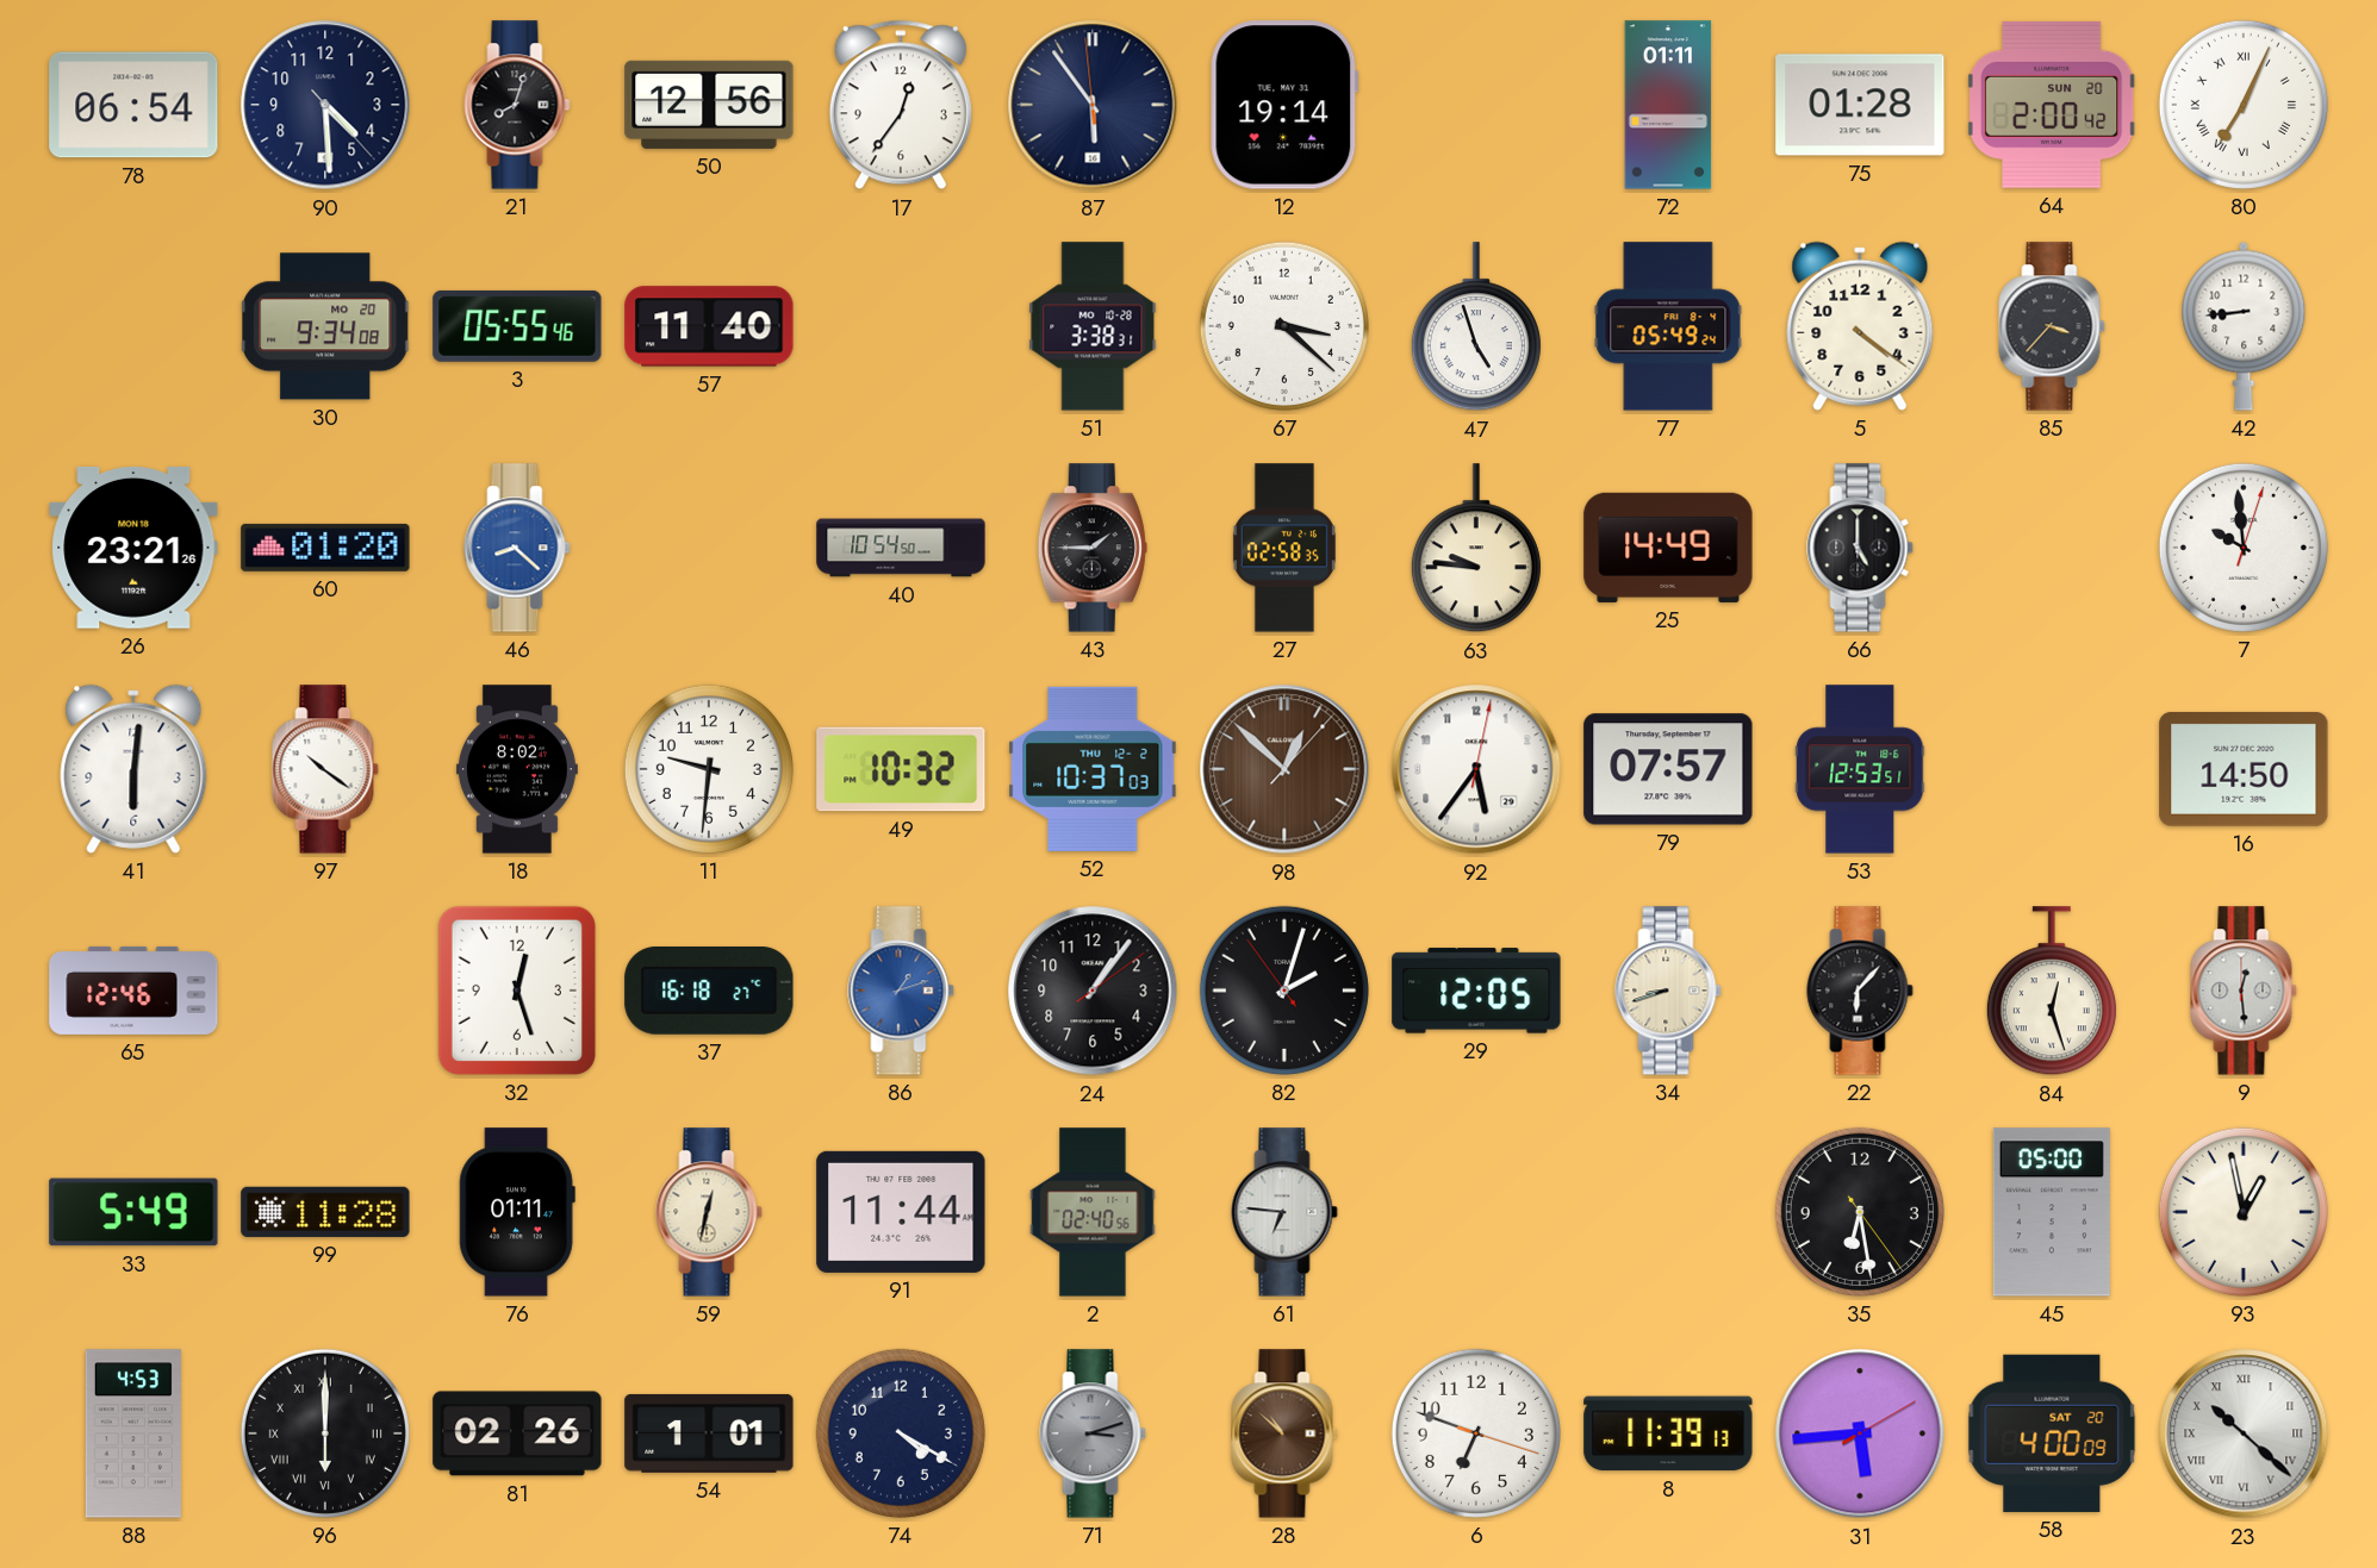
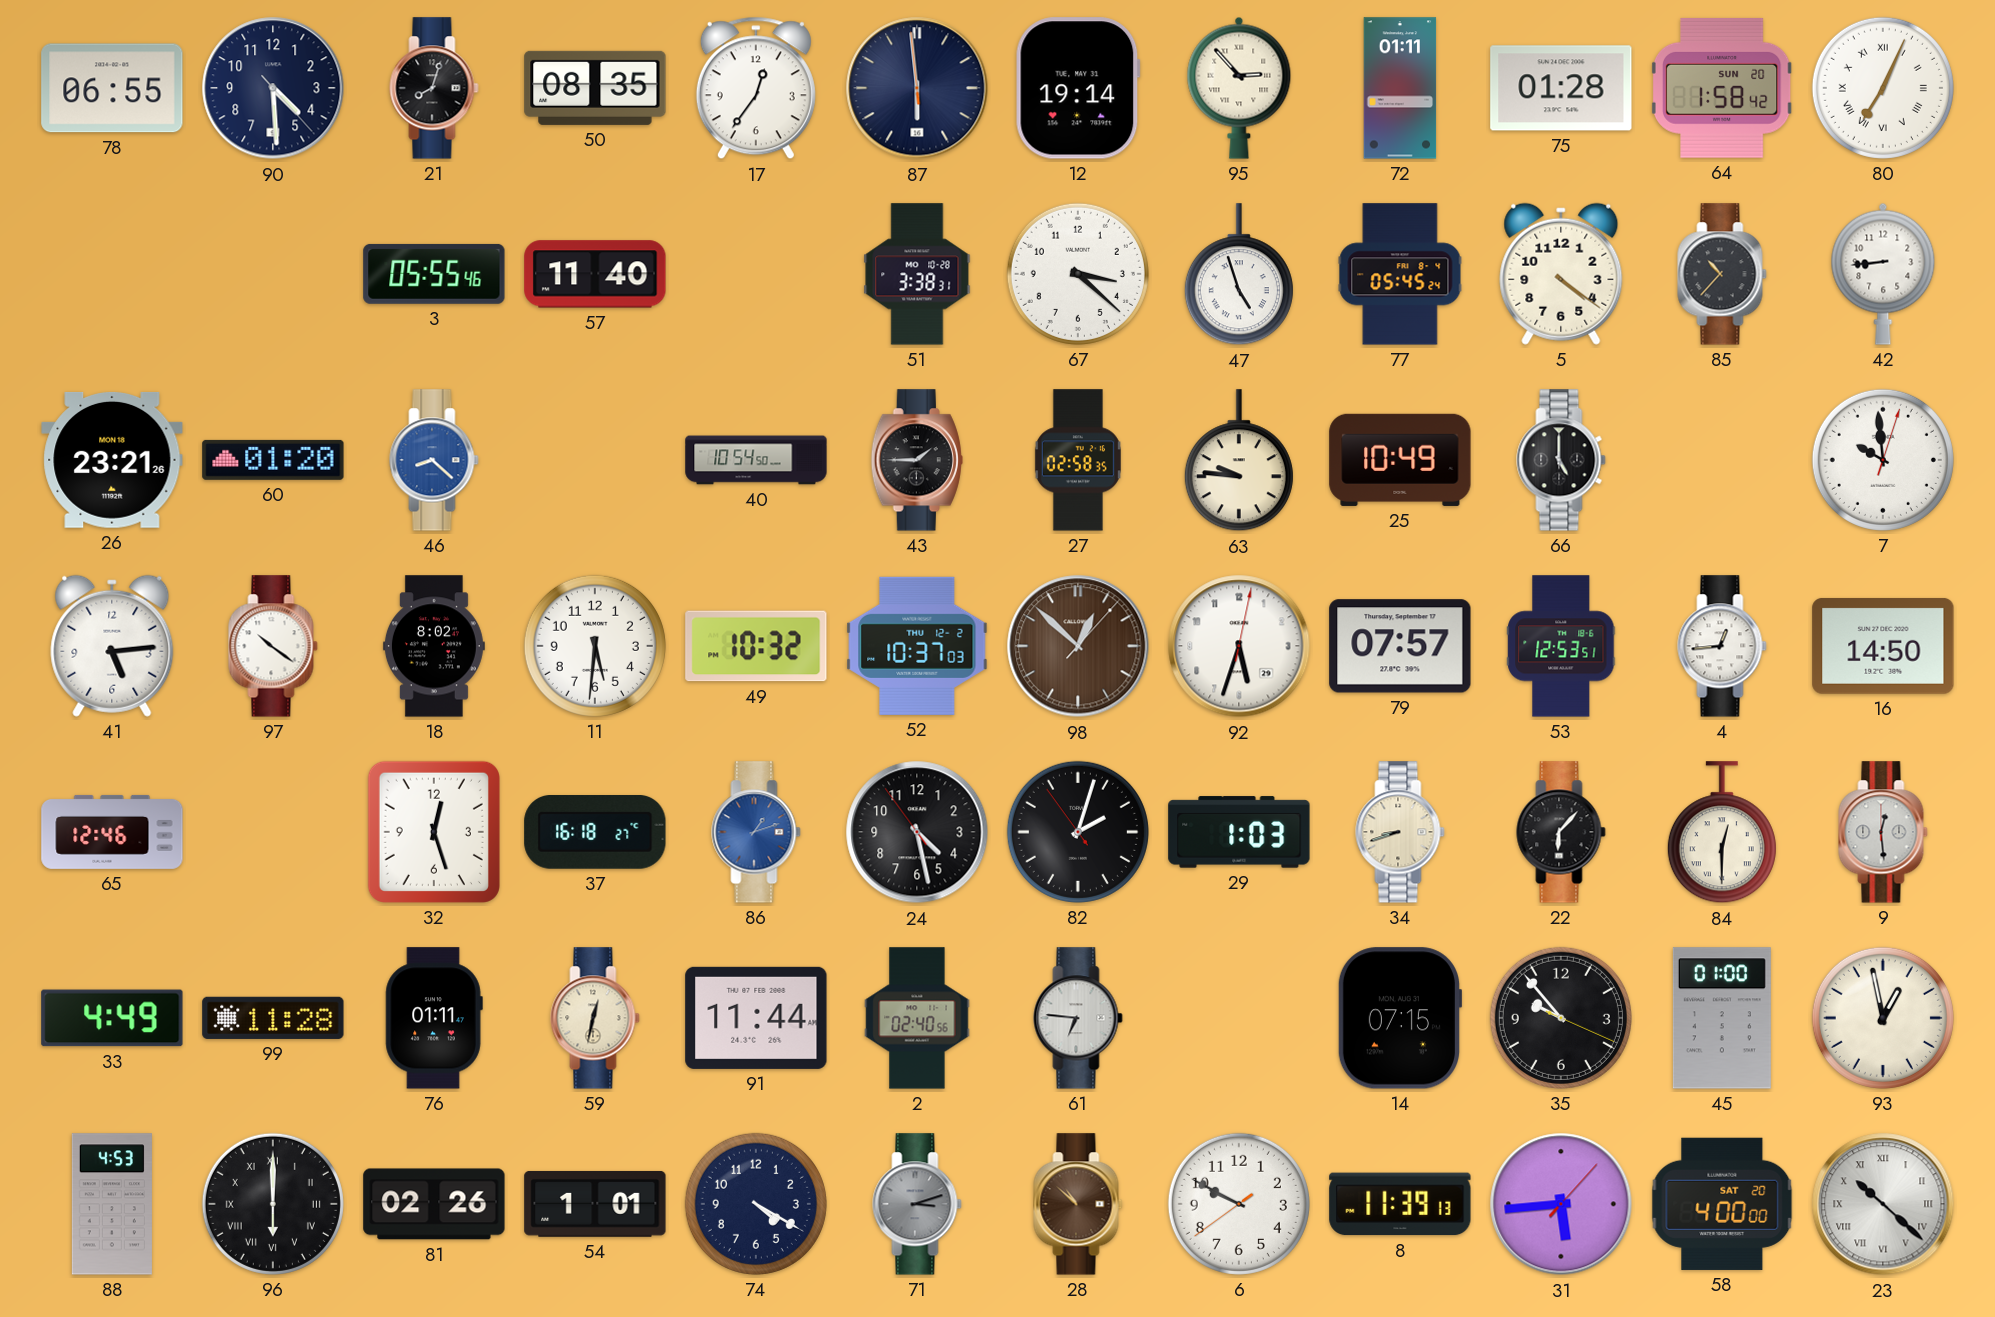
78: 06:54 -> 06:55
50: 12:56 -> 08:35
87: 5:53 -> 5:58
95: none -> 2:53
64: 2:00 -> 1:58
30: 9:34 -> none
77: 05:49 -> 05:45
85: 3:37 -> 10:37
25: 14:49 -> 10:49
41: 6:01 -> 5:14
11: 9:31 -> 5:31
92: 5:36 -> 5:33
4: none -> 12:44
24: 1:06 -> 4:27
29: 12:05 -> 1:03
84: 12:27 -> 12:30
33: 5:49 -> 4:49
14: none -> 07:15
35: 6:28 -> 9:53
45: 05:00 -> 01:00
6: 6:48 -> 9:49
31: 5:44:10 -> 5:44:07
58: 4:00:09 -> 4:00:00
